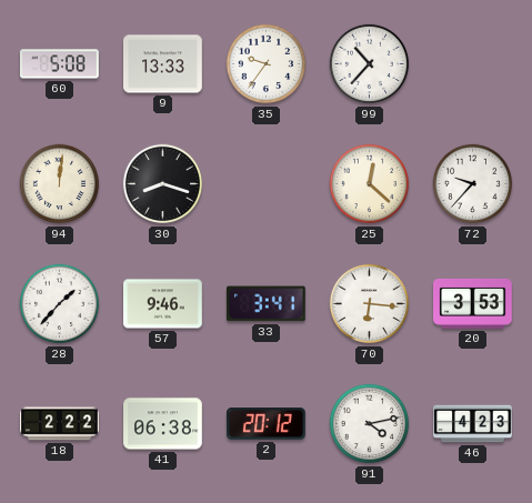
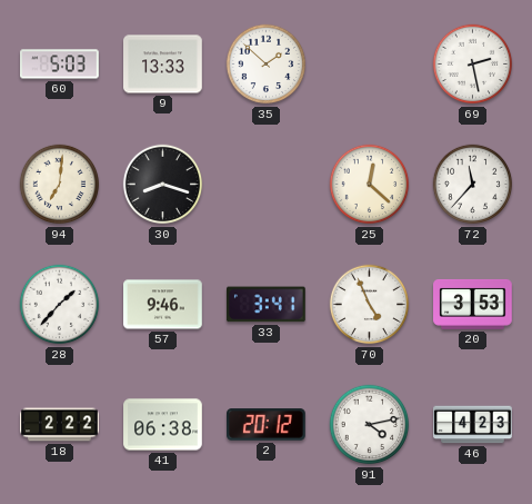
60: 5:08 -> 5:03
35: 9:36 -> 1:52
99: 10:37 -> none
69: none -> 2:28
94: 12:01 -> 7:01
72: 9:37 -> 11:37
70: 6:16 -> 4:56
